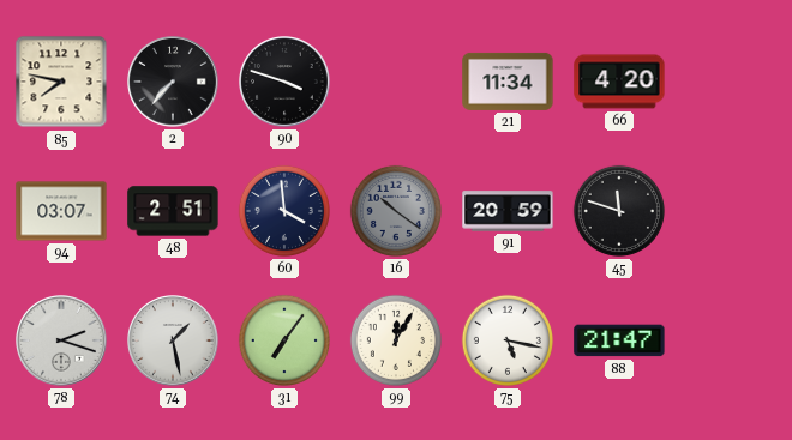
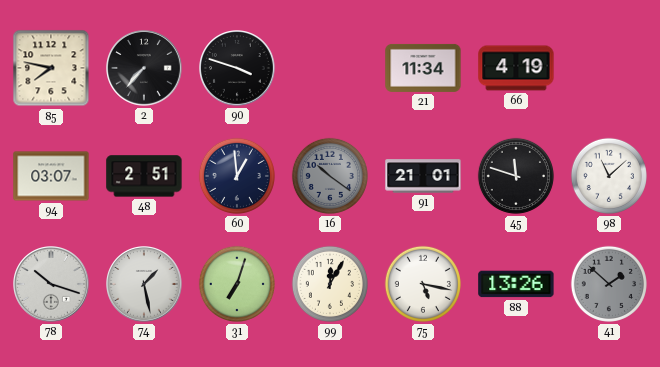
66: 4:20 -> 4:19
60: 3:59 -> 12:59
91: 20:59 -> 21:01
98: none -> 11:08
78: 2:18 -> 10:18
31: 7:06 -> 7:03
88: 21:47 -> 13:26
41: none -> 1:52
